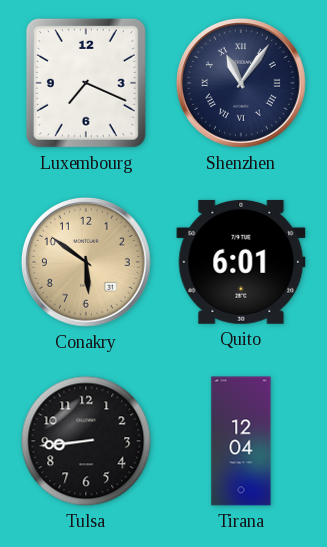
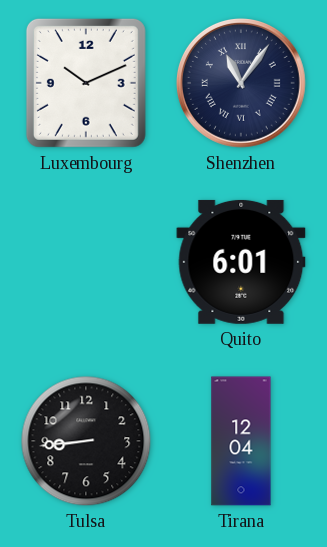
Luxembourg: 7:19 -> 10:11
Conakry: 5:51 -> none
